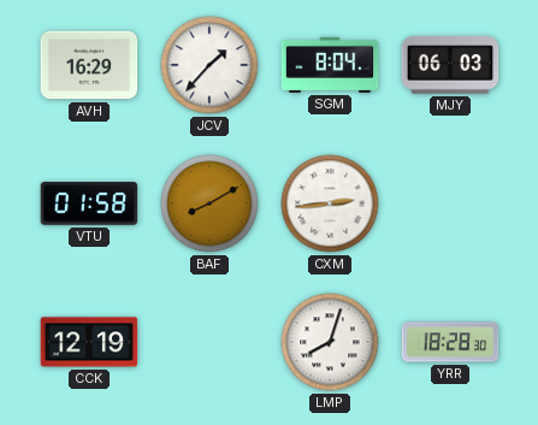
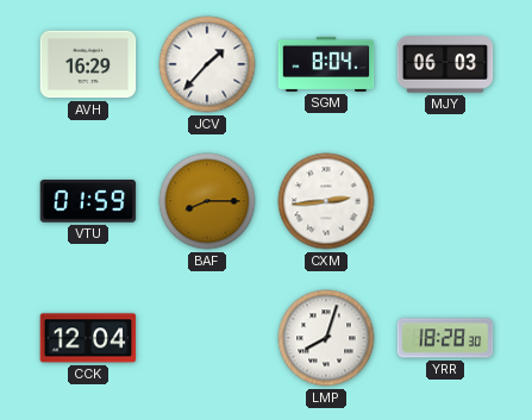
VTU: 01:58 -> 01:59
BAF: 8:10 -> 8:15
CCK: 12:19 -> 12:04
